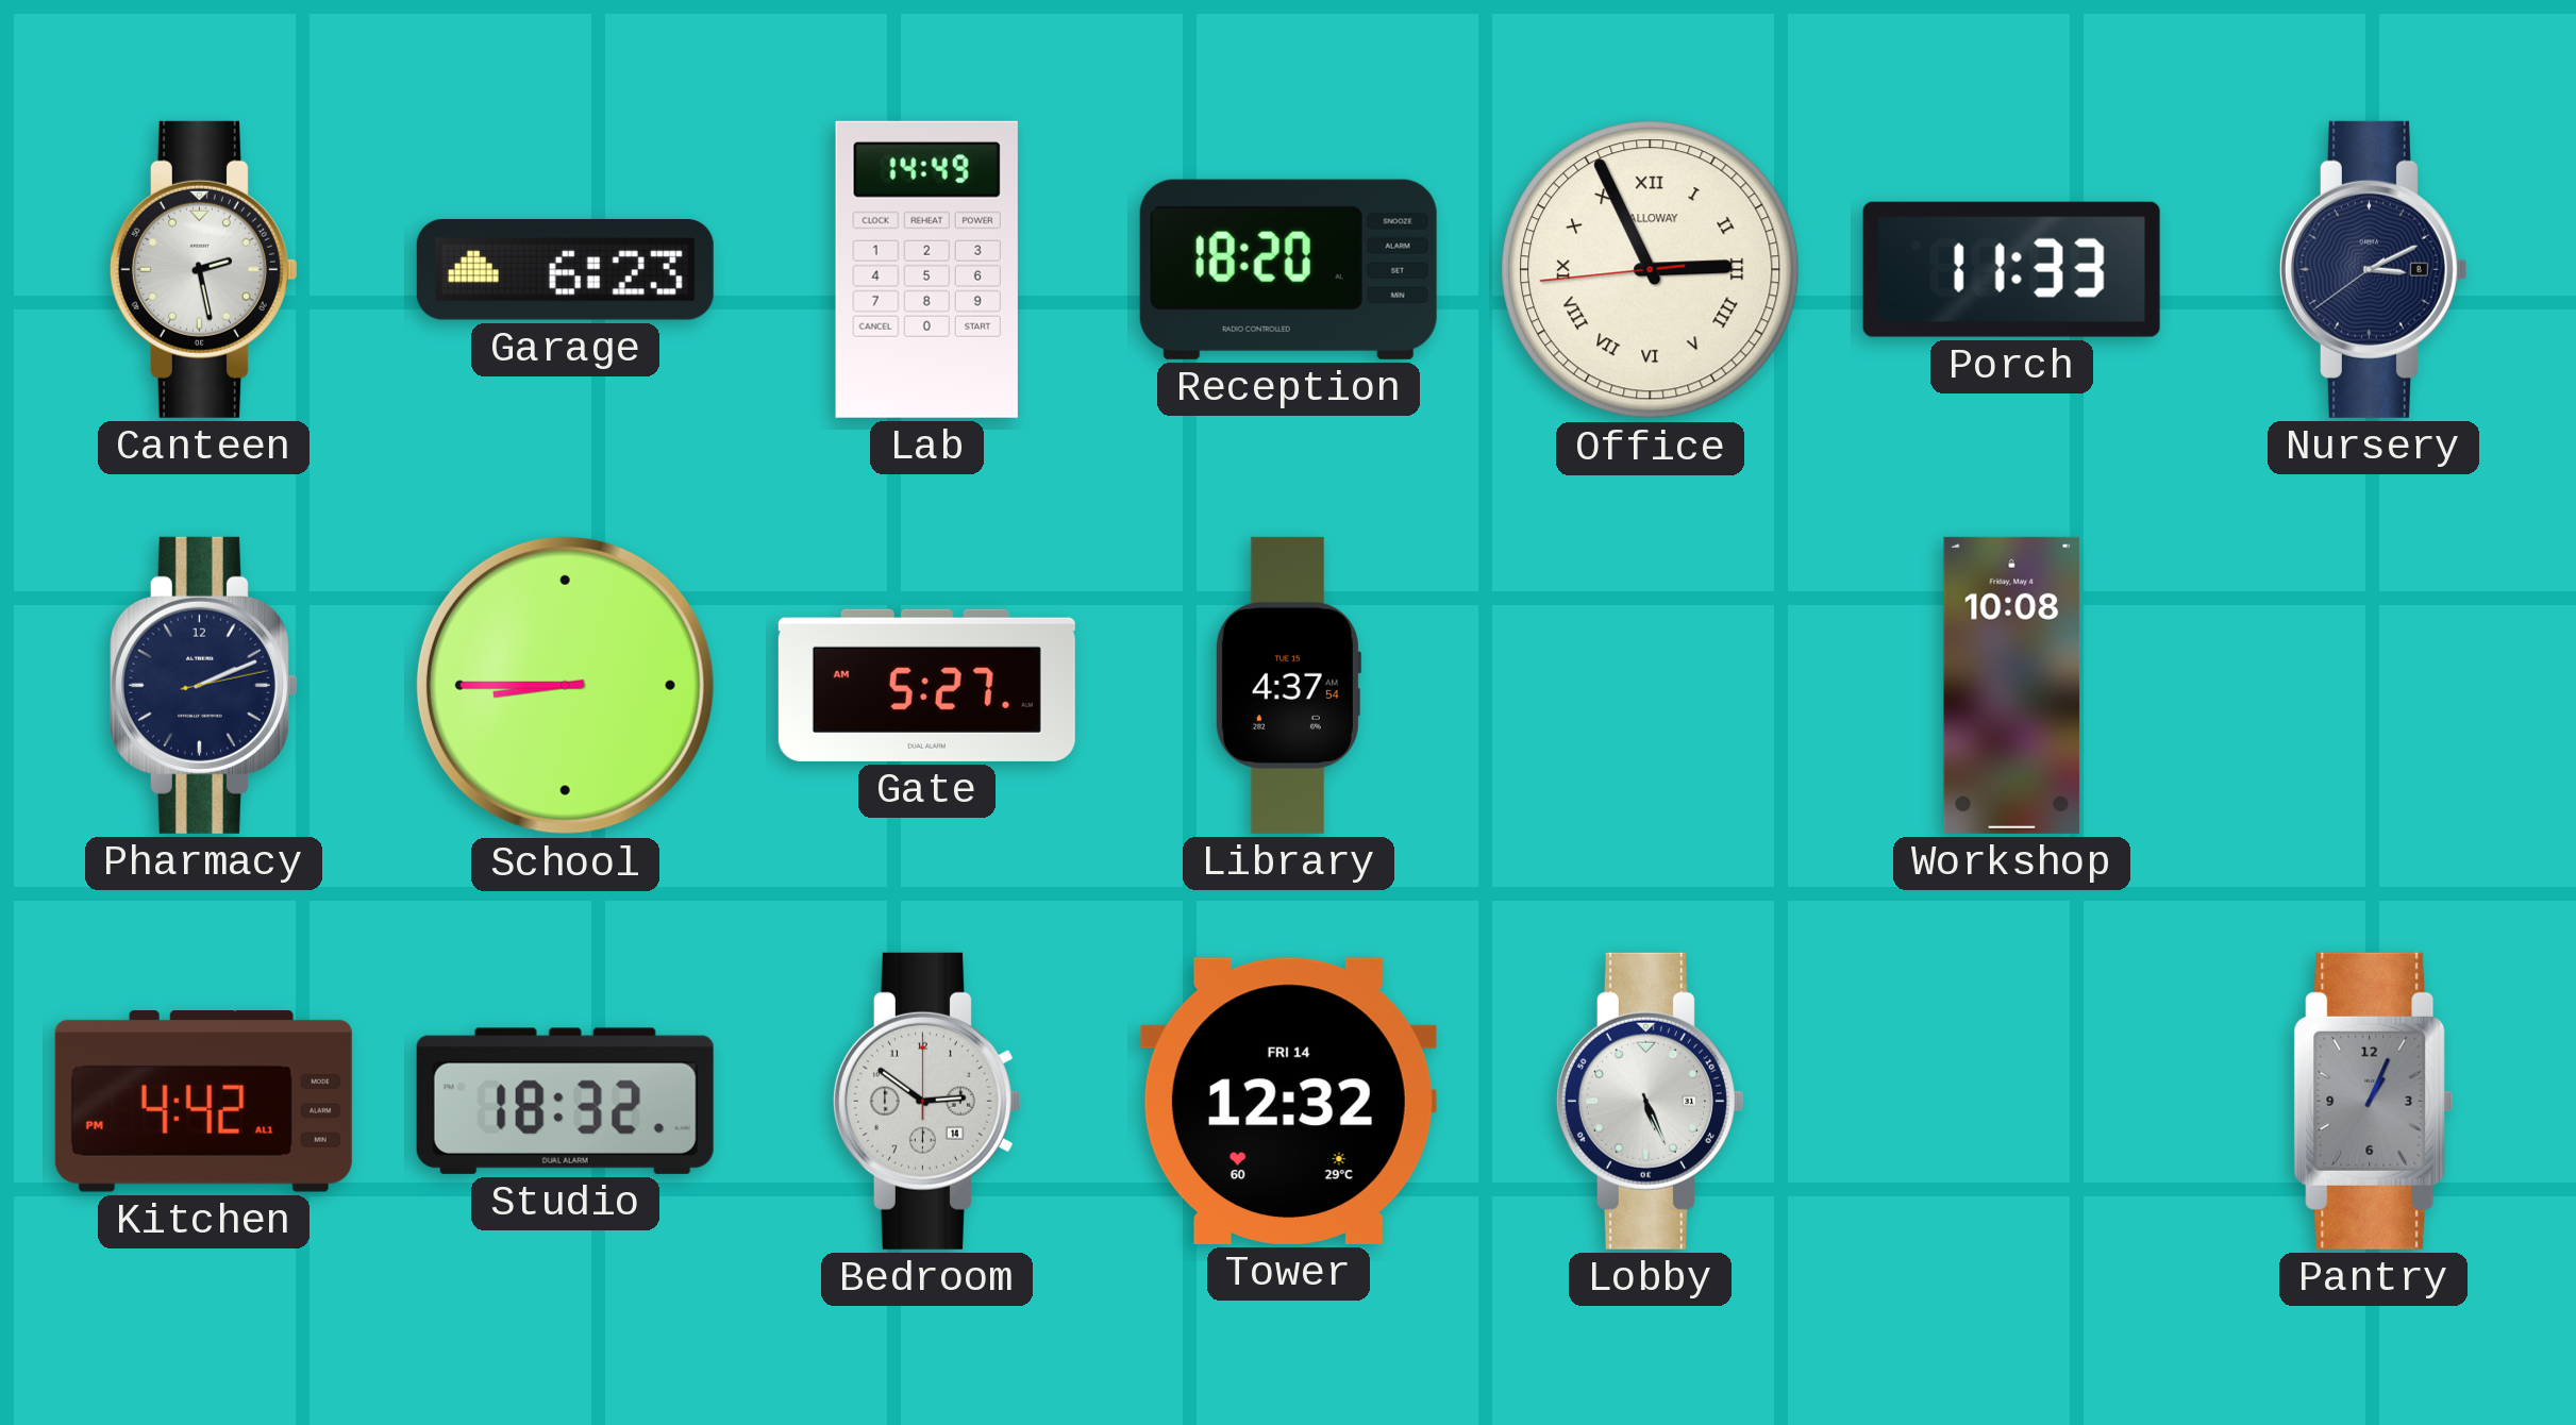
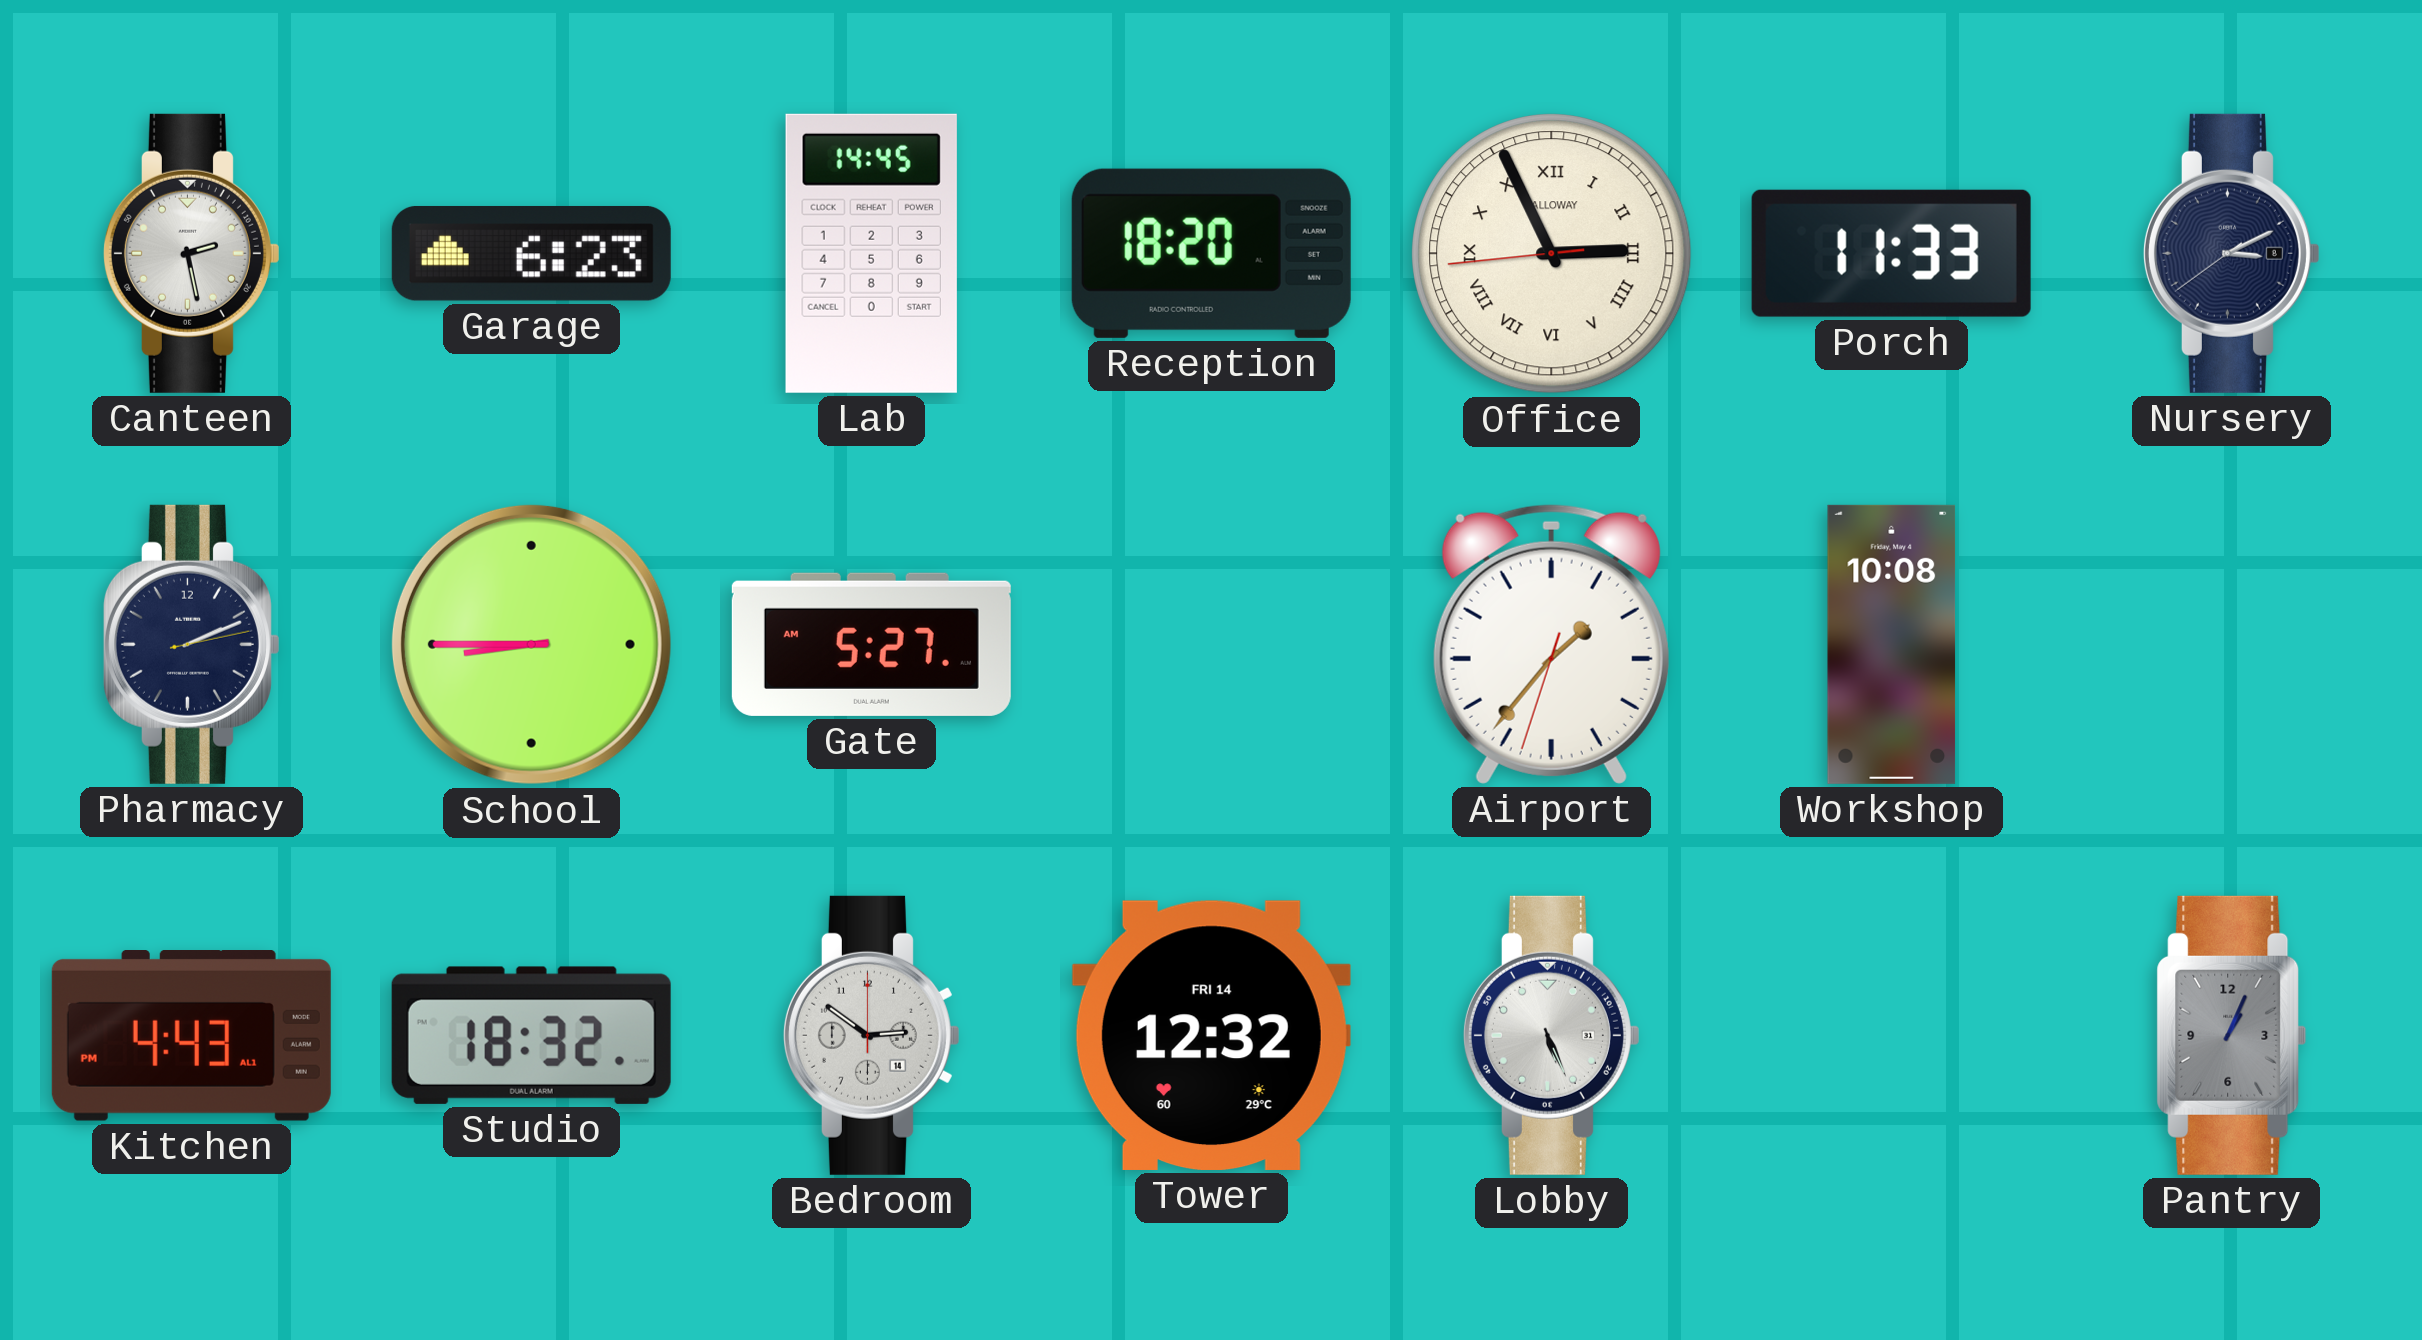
Lab: 14:49 -> 14:45
Library: 4:37 -> none
Airport: none -> 1:36
Kitchen: 4:42 -> 4:43
